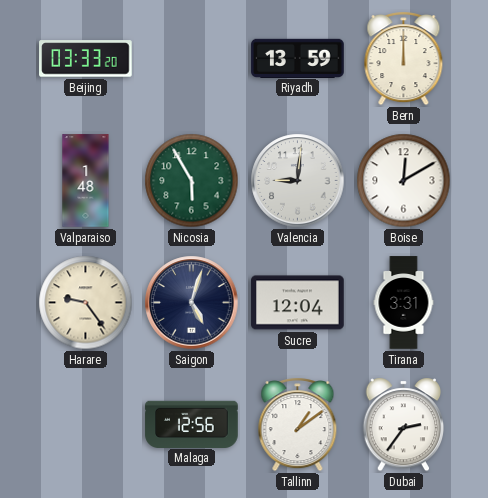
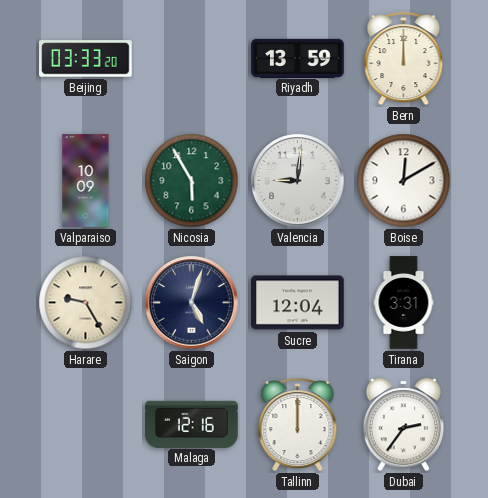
Valparaiso: 1:48 -> 10:09
Harare: 9:24 -> 9:25
Malaga: 12:56 -> 12:16
Tallinn: 1:09 -> 12:00
